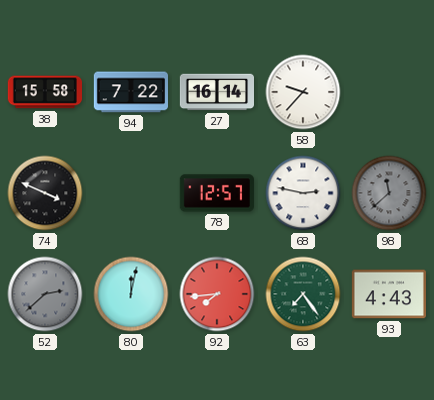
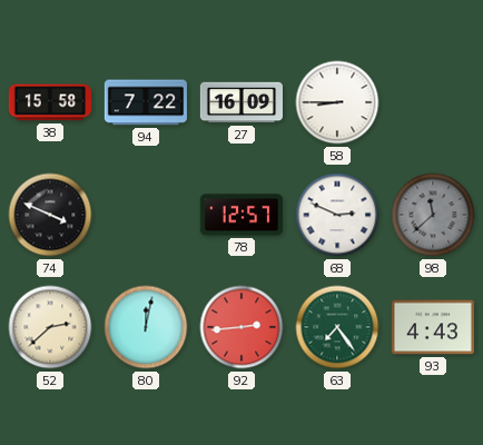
27: 16:14 -> 16:09
58: 9:37 -> 8:45
68: 2:47 -> 2:49
52 dial: grey -> cream
92: 7:44 -> 2:44
